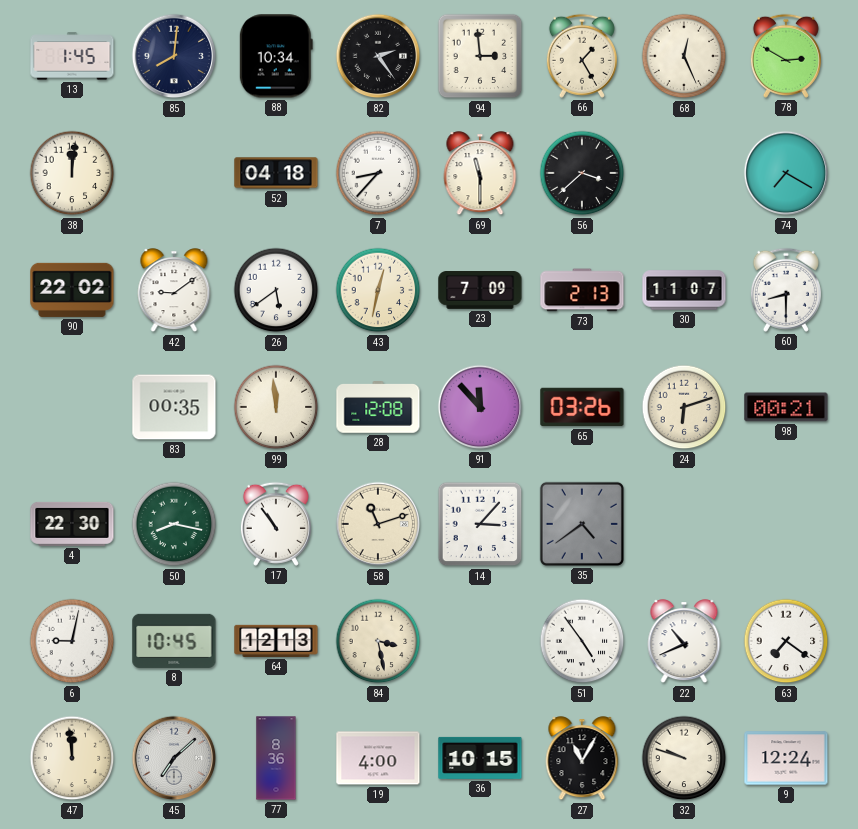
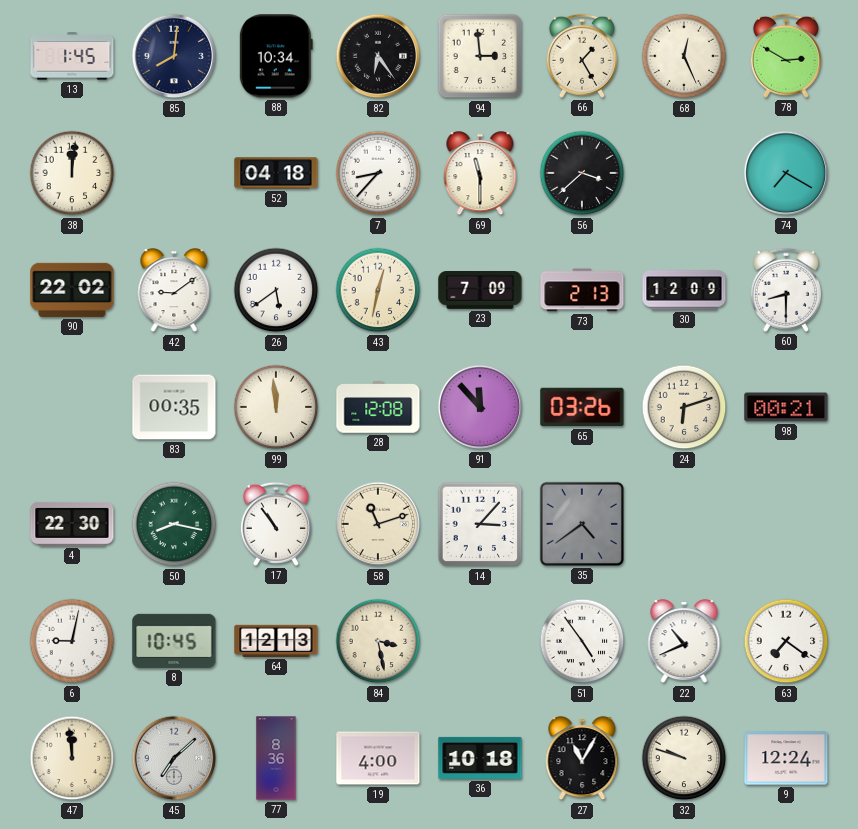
82: 2:24 -> 6:24
30: 11:07 -> 12:09
36: 10:15 -> 10:18
